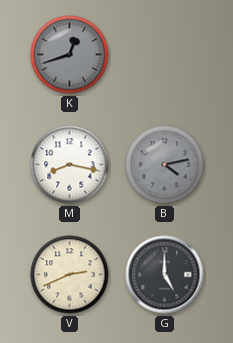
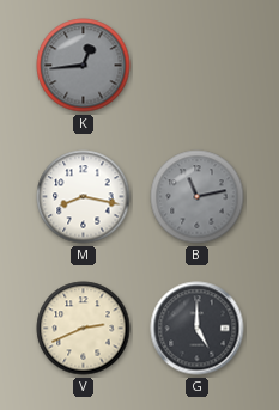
K: 12:42 -> 12:44
B: 4:13 -> 11:13
